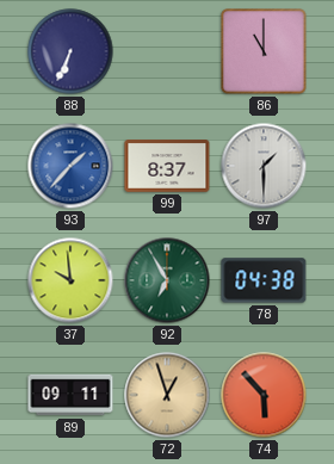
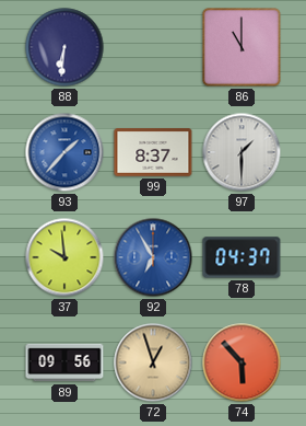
88: 6:34 -> 6:31
92 dial: green -> blue
78: 04:38 -> 04:37
89: 09:11 -> 09:56
